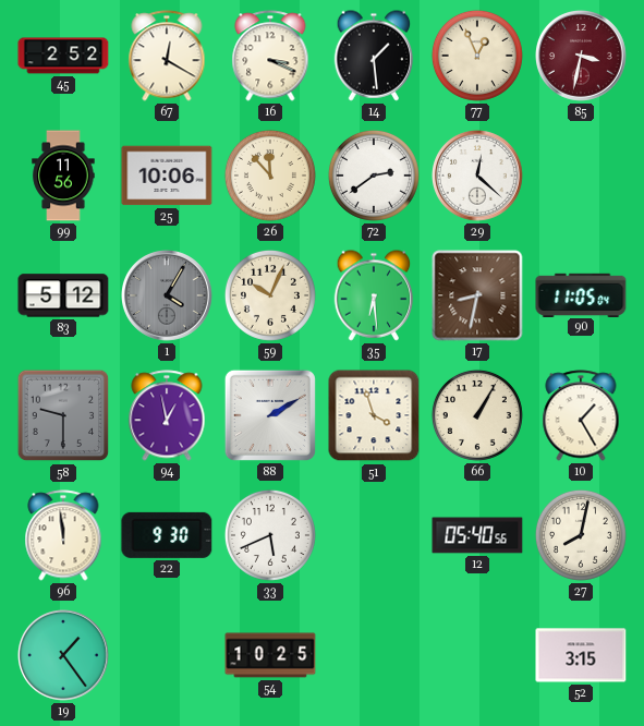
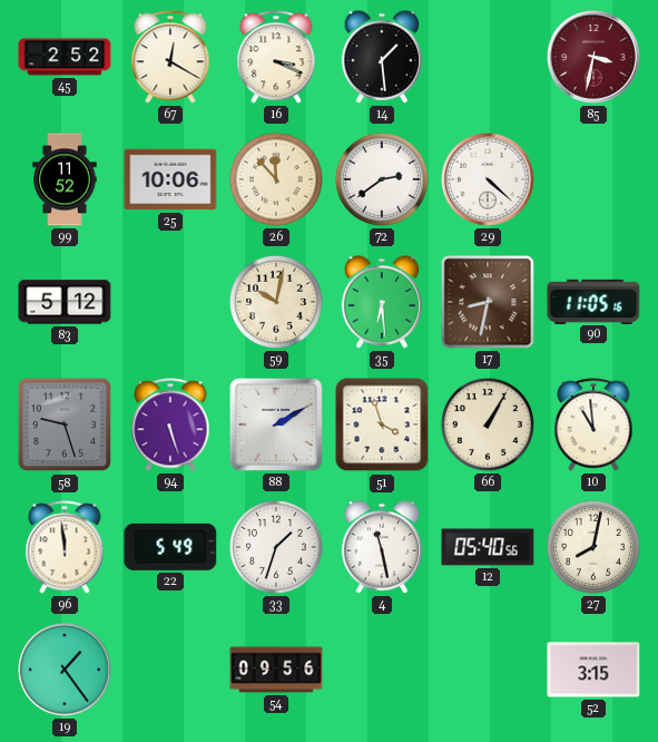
77: 12:56 -> none
99: 11:56 -> 11:52
29: 12:22 -> 4:22
1: 4:05 -> none
59: 10:04 -> 10:02
90: 11:05:04 -> 11:05:16
58: 9:30 -> 9:27
94: 12:58 -> 5:27
10: 1:25 -> 10:59
22: 9:30 -> 5:49
33: 5:41 -> 1:33
4: none -> 11:28
54: 10:25 -> 09:56
